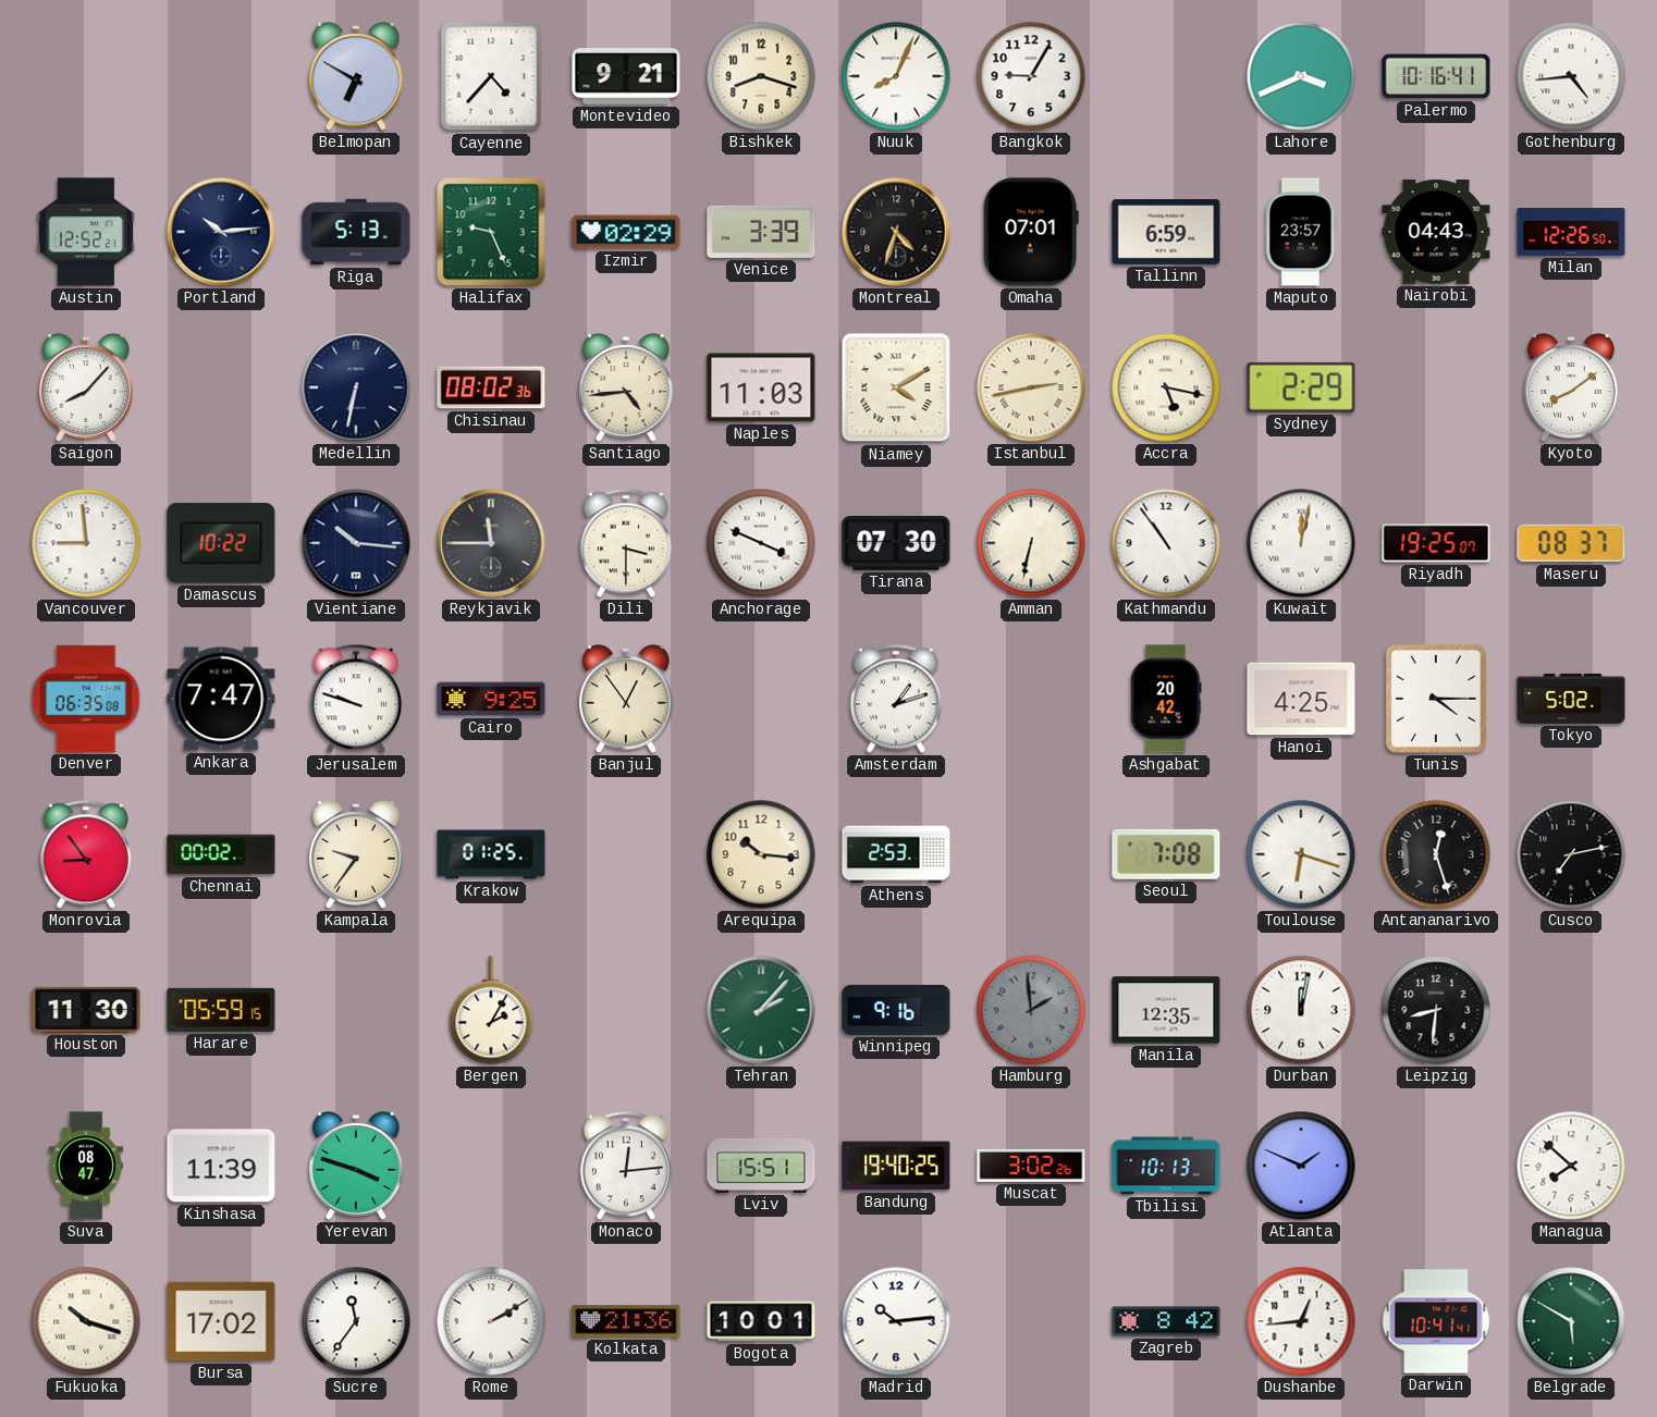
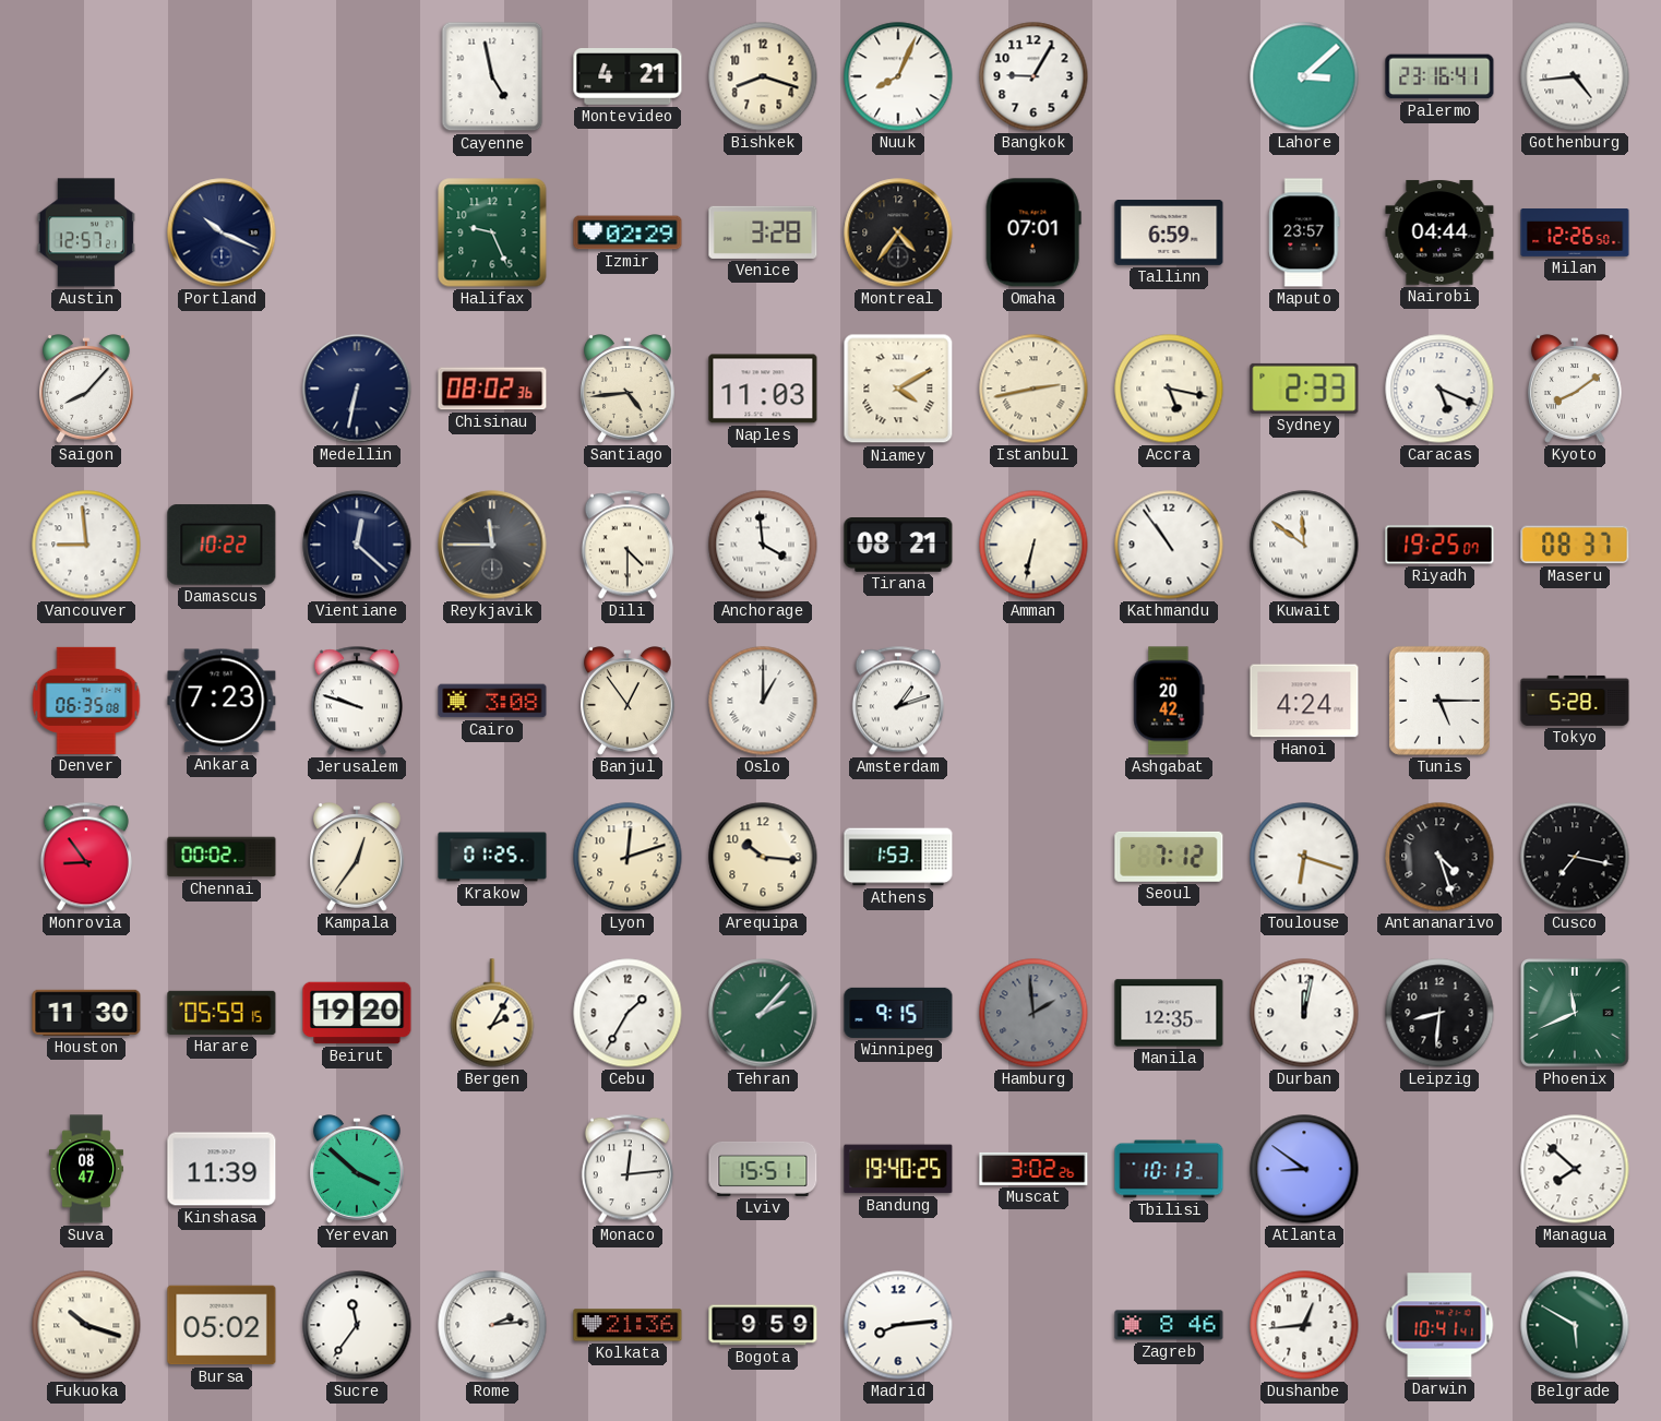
Belmopan: 6:50 -> none
Cayenne: 4:37 -> 4:58
Montevideo: 9:21 -> 4:21
Lahore: 3:41 -> 3:08
Palermo: 10:16 -> 23:16
Austin: 12:52 -> 12:57
Portland: 10:14 -> 10:19
Riga: 5:13 -> none
Venice: 3:39 -> 3:28
Montreal: 4:33 -> 4:36
Nairobi: 04:43 -> 04:44
Sydney: 2:29 -> 2:33
Caracas: none -> 5:19
Vientiane: 10:16 -> 12:22
Dili: 3:30 -> 4:30
Anchorage: 3:49 -> 3:59
Tirana: 07:30 -> 08:21
Kuwait: 12:02 -> 11:51
Ankara: 7:47 -> 7:23
Cairo: 9:25 -> 3:08
Oslo: none -> 1:00
Hanoi: 4:25 -> 4:24
Tunis: 4:15 -> 5:15
Tokyo: 5:02 -> 5:28
Kampala: 9:36 -> 12:36
Lyon: none -> 12:12
Athens: 2:53 -> 1:53
Seoul: 7:08 -> 7:12
Antananarivo: 12:27 -> 4:27
Cusco: 7:13 -> 7:17
Beirut: none -> 19:20
Cebu: none -> 1:35
Winnipeg: 9:16 -> 9:15
Phoenix: none -> 11:41
Yerevan: 3:48 -> 3:52
Atlanta: 1:49 -> 8:51
Bursa: 17:02 -> 05:02
Rome: 2:10 -> 2:14
Bogota: 10:01 -> 9:59
Madrid: 10:14 -> 8:14
Zagreb: 8:42 -> 8:46
